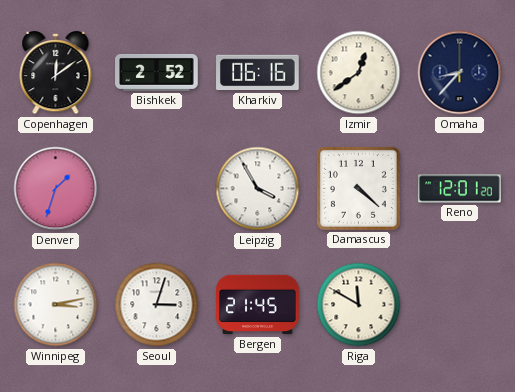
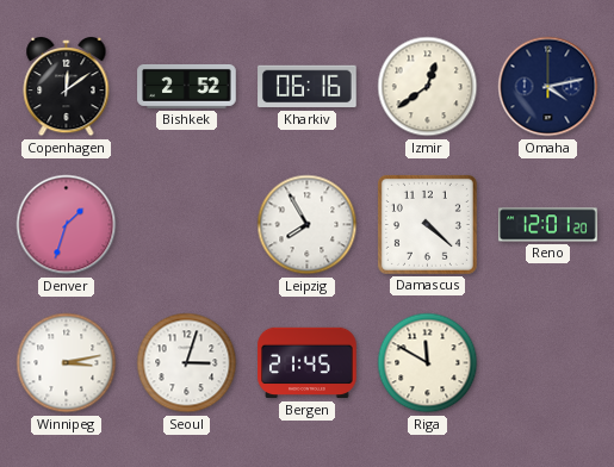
Omaha: 8:37 -> 4:13
Leipzig: 3:55 -> 7:55
